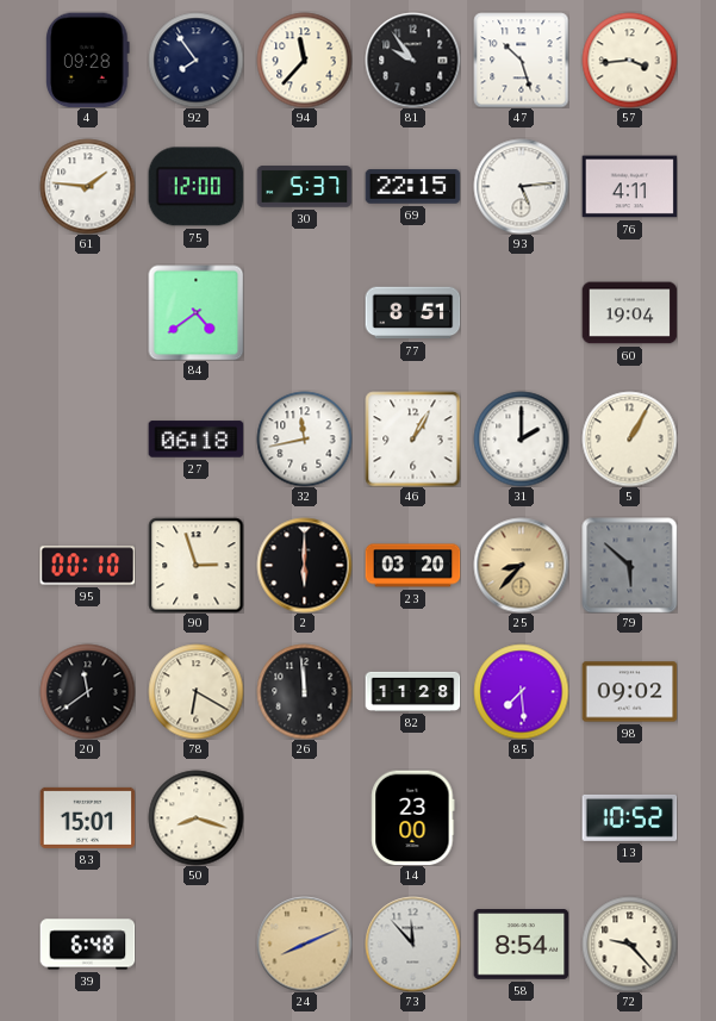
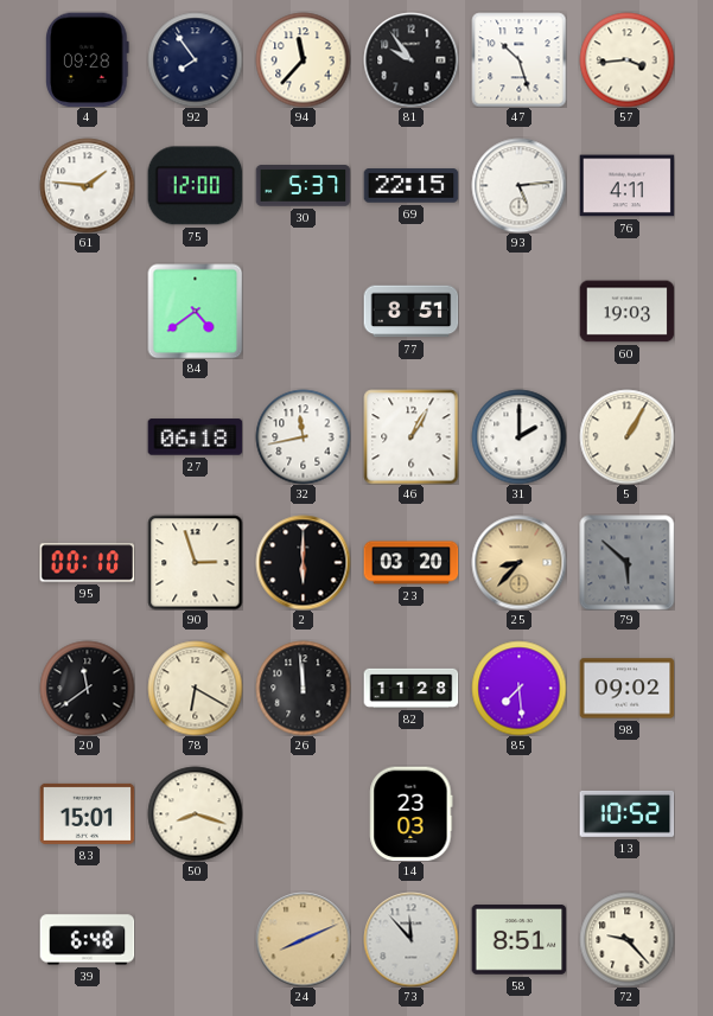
60: 19:04 -> 19:03
14: 23:00 -> 23:03
58: 8:54 -> 8:51
